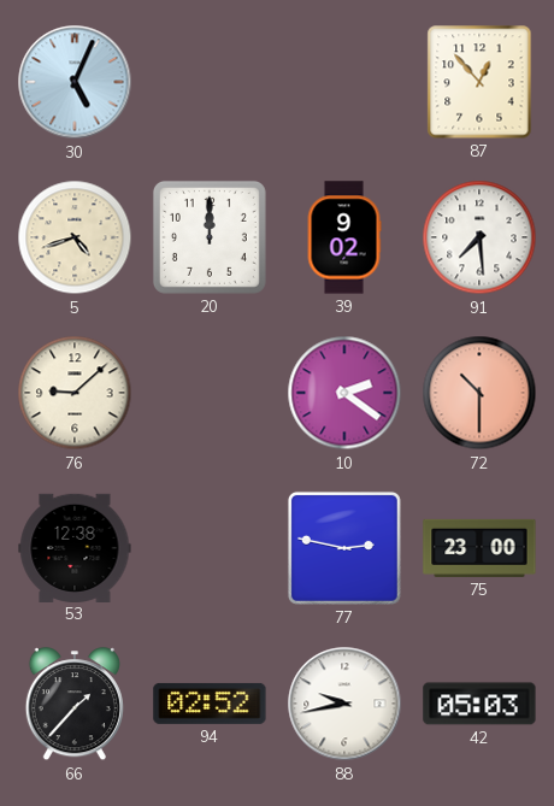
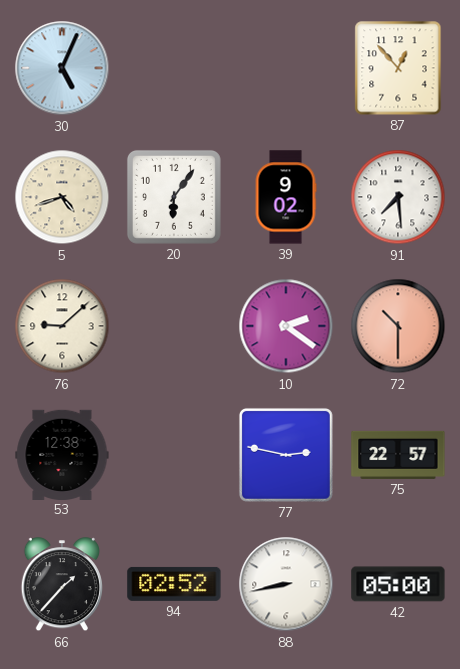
20: 12:00 -> 6:06
75: 23:00 -> 22:57
88: 9:43 -> 8:43
42: 05:03 -> 05:00
